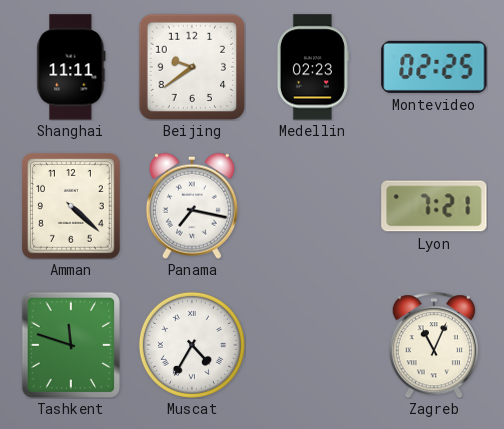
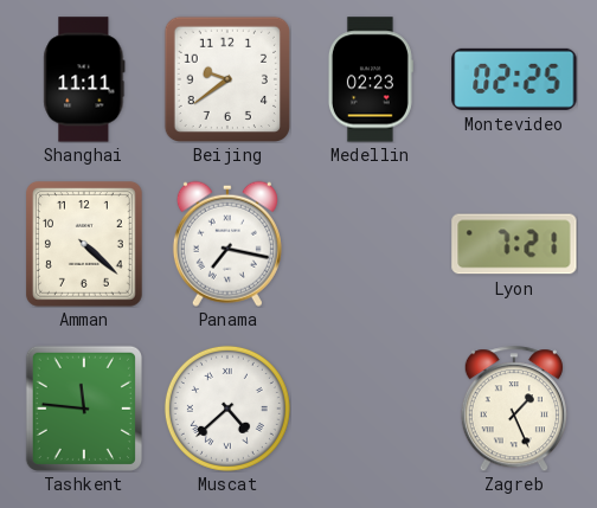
Tashkent: 11:48 -> 11:46
Muscat: 4:35 -> 4:38
Zagreb: 11:04 -> 1:26
